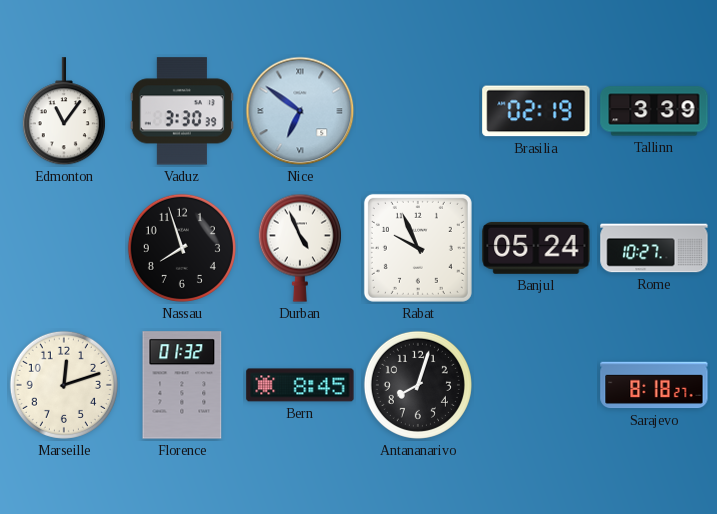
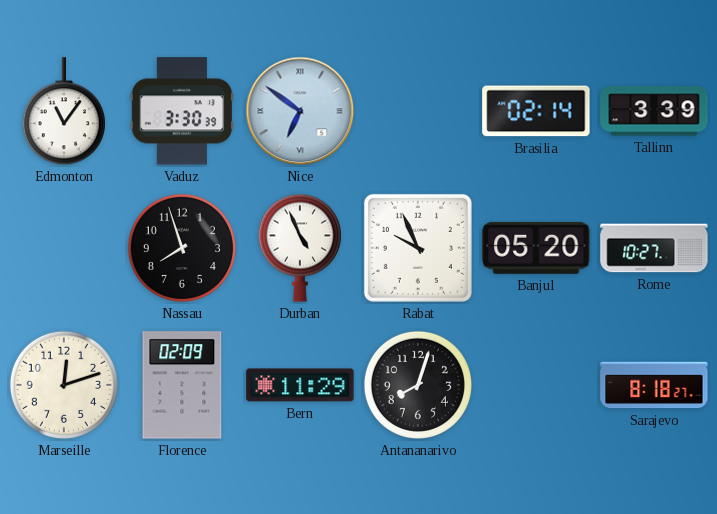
Brasilia: 02:19 -> 02:14
Banjul: 05:24 -> 05:20
Florence: 01:32 -> 02:09
Bern: 8:45 -> 11:29
